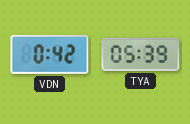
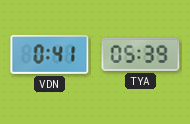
VDN: 0:42 -> 0:41
